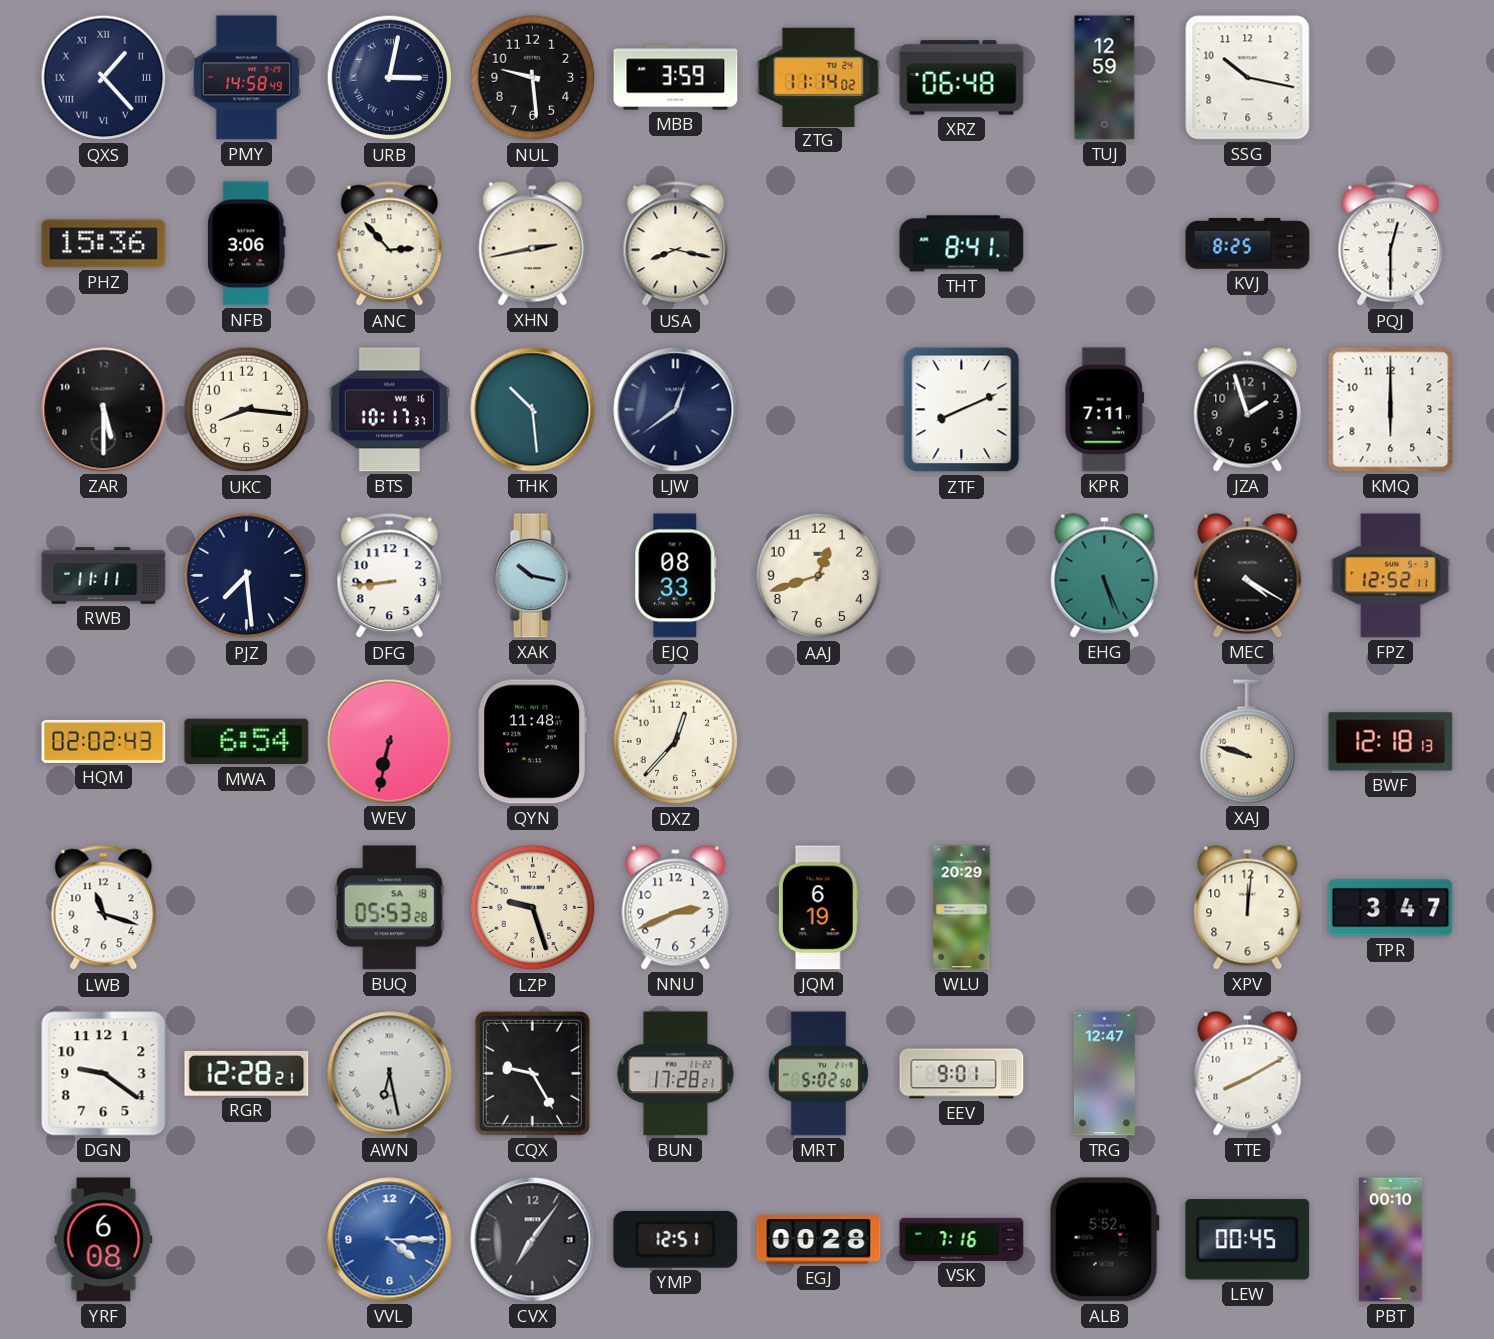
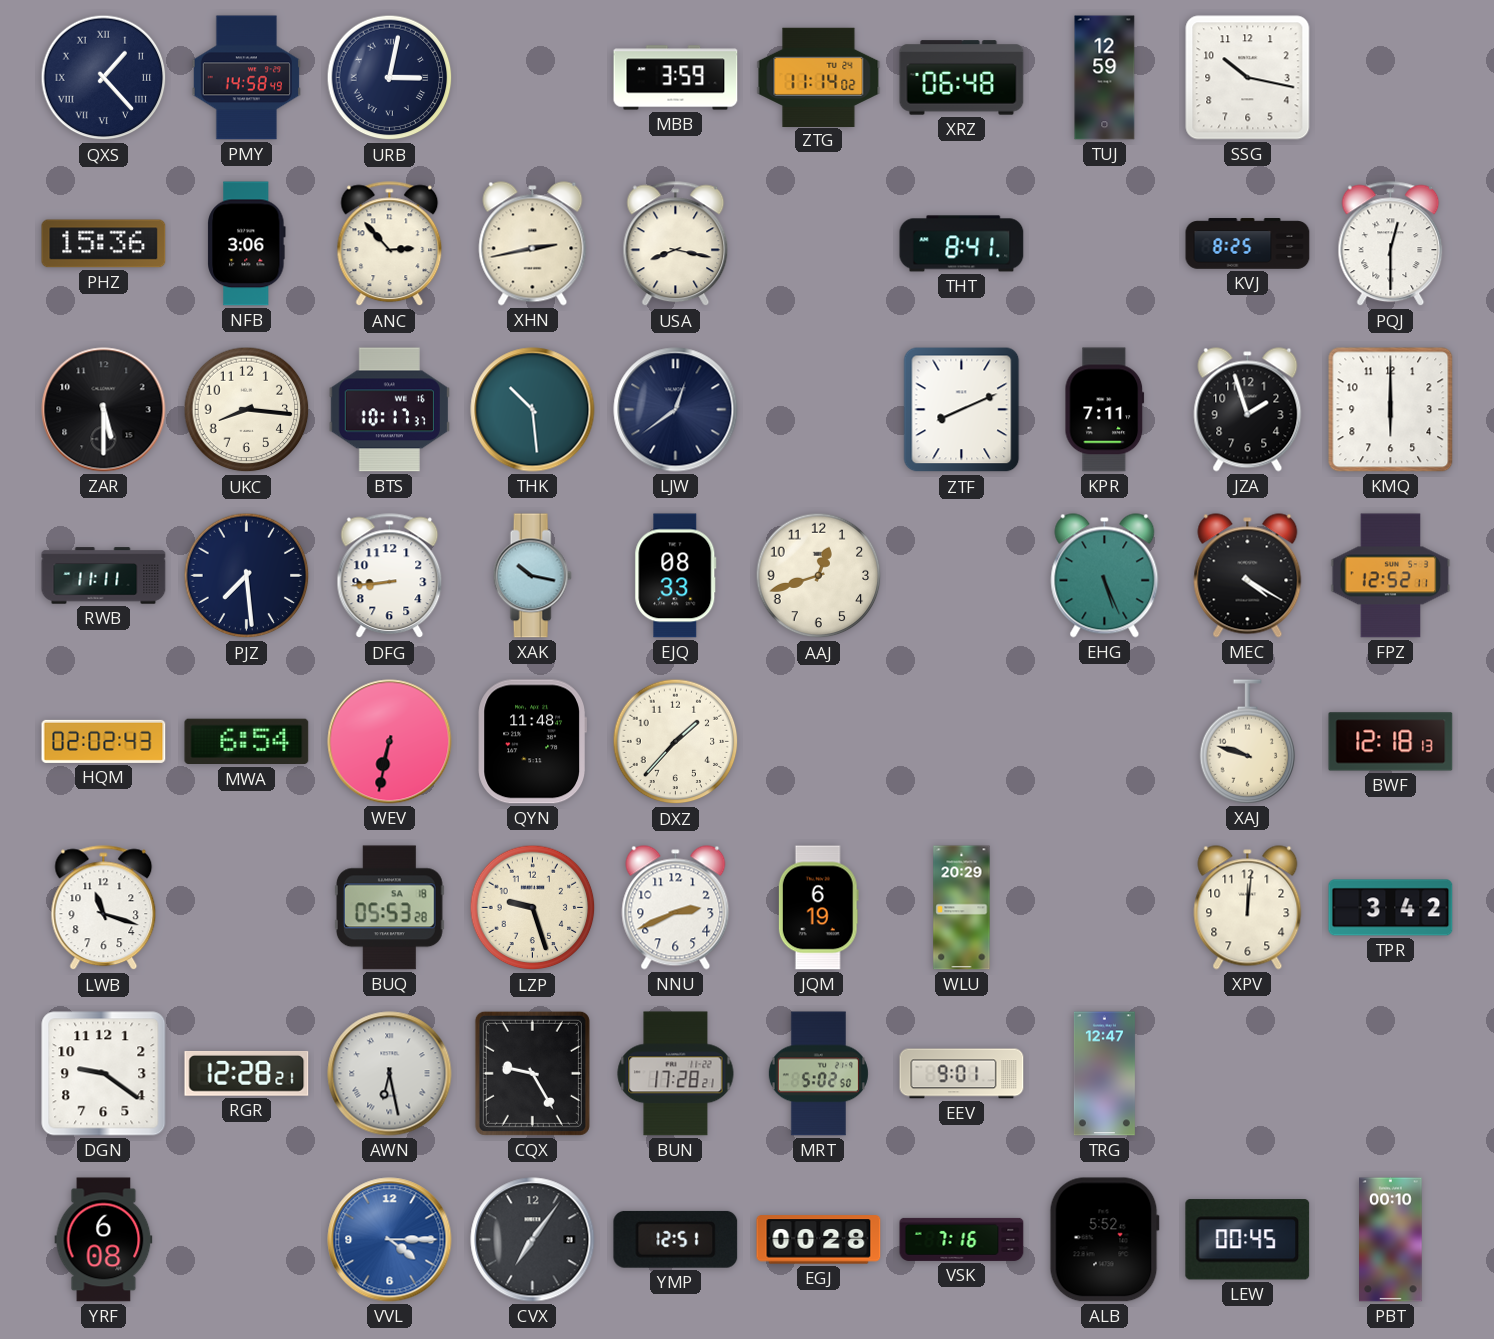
NUL: 9:29 -> none
DXZ: 12:37 -> 1:37
TPR: 3:47 -> 3:42
TTE: 8:10 -> none
